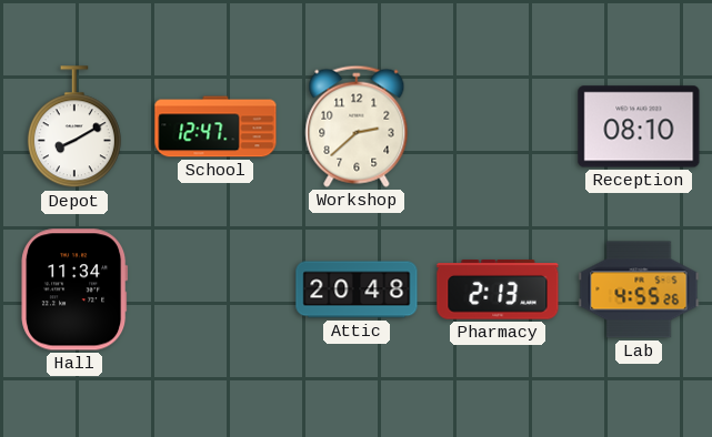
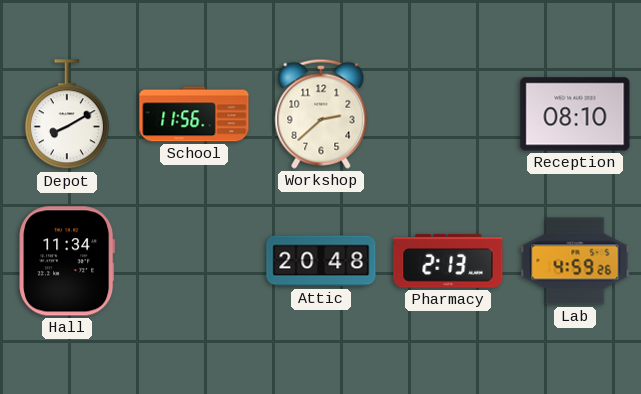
School: 12:47 -> 11:56
Lab: 4:55 -> 4:59
